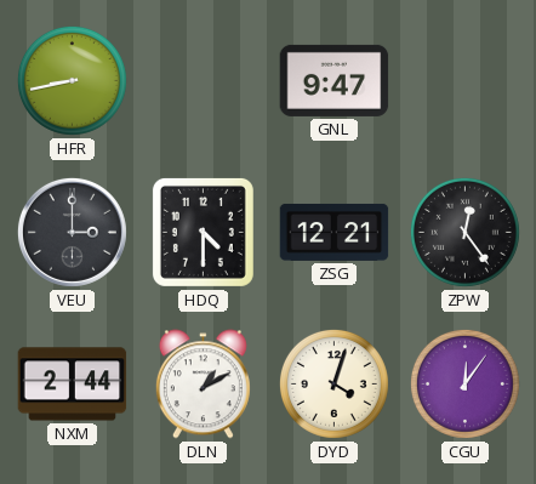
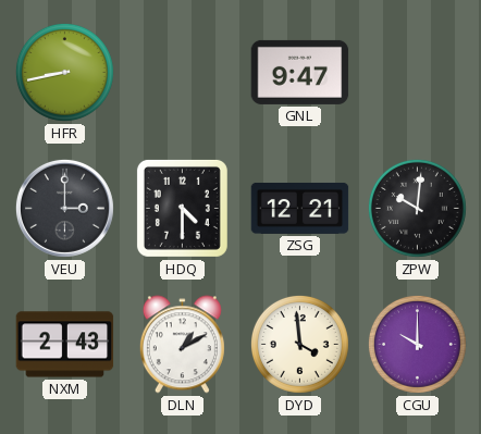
ZPW: 12:24 -> 10:01
NXM: 2:44 -> 2:43
DYD: 4:03 -> 3:59
CGU: 12:06 -> 10:00
